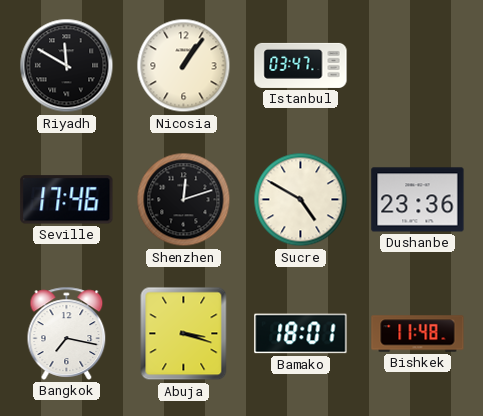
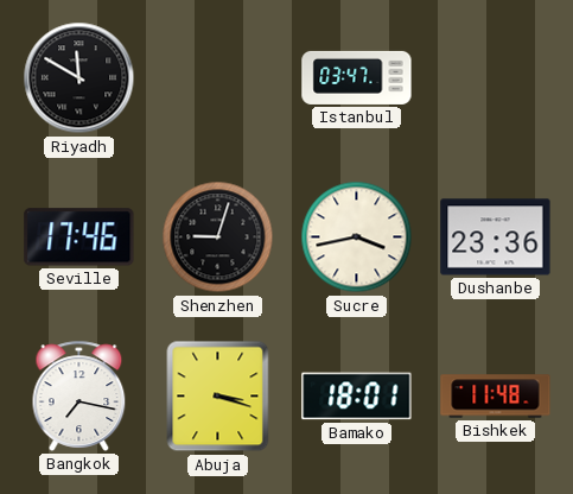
Nicosia: 1:06 -> none
Shenzhen: 12:12 -> 9:03
Sucre: 4:50 -> 3:43
